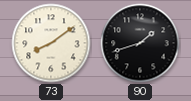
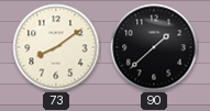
90: 1:42 -> 1:38
